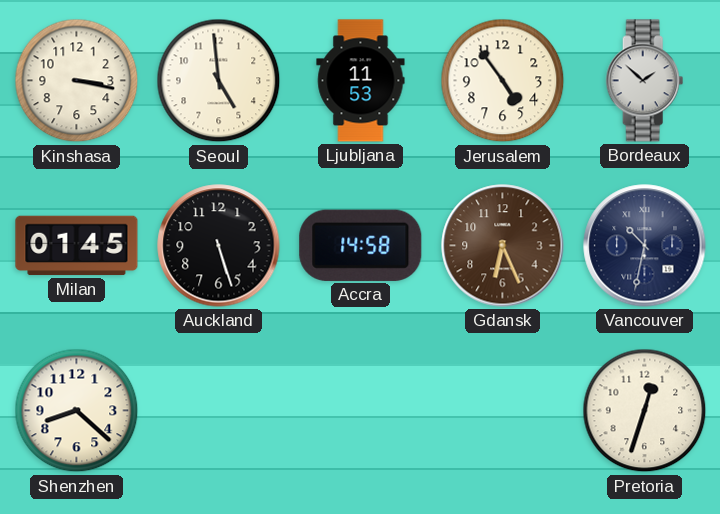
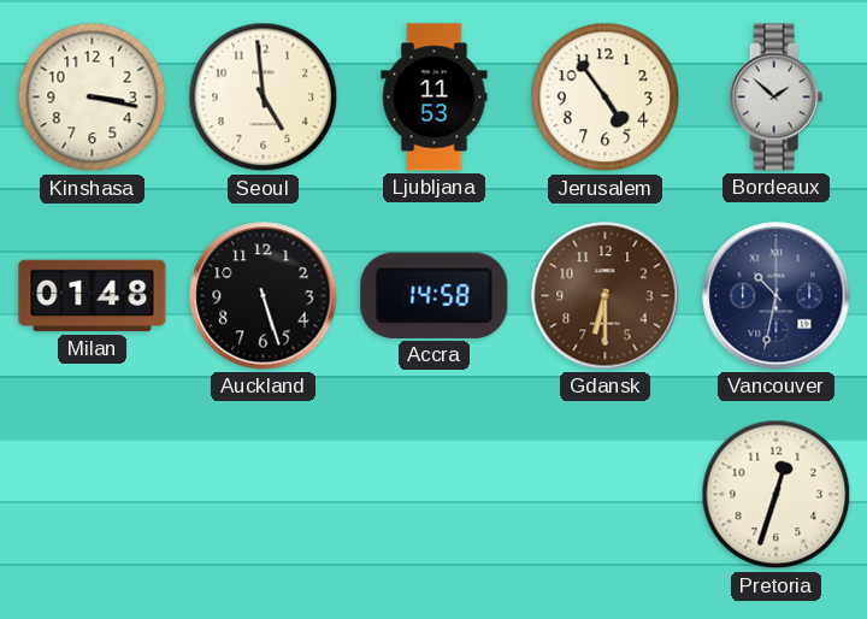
Milan: 01:45 -> 01:48
Gdansk: 6:26 -> 6:30
Shenzhen: 8:22 -> none
